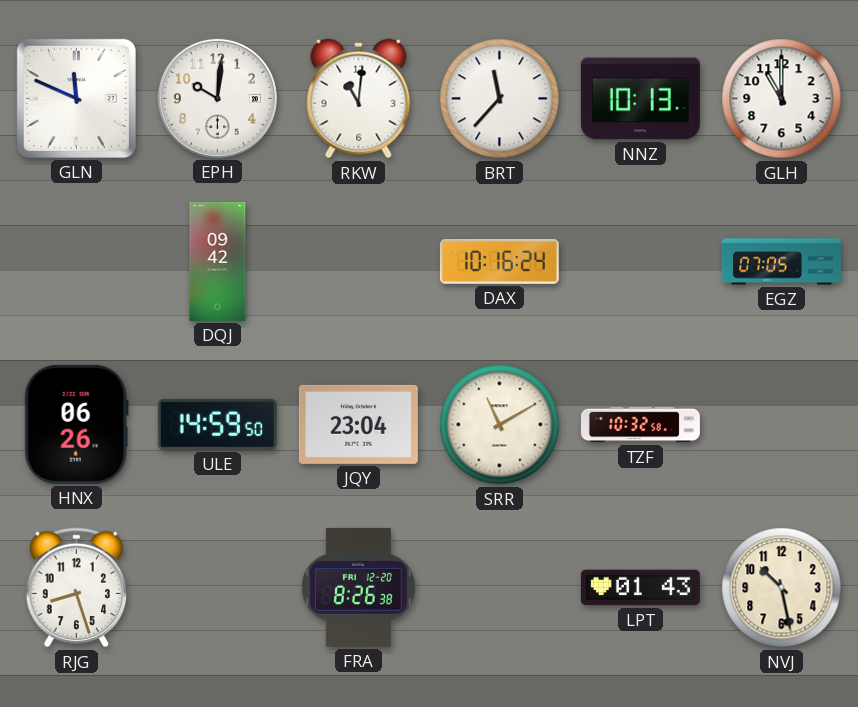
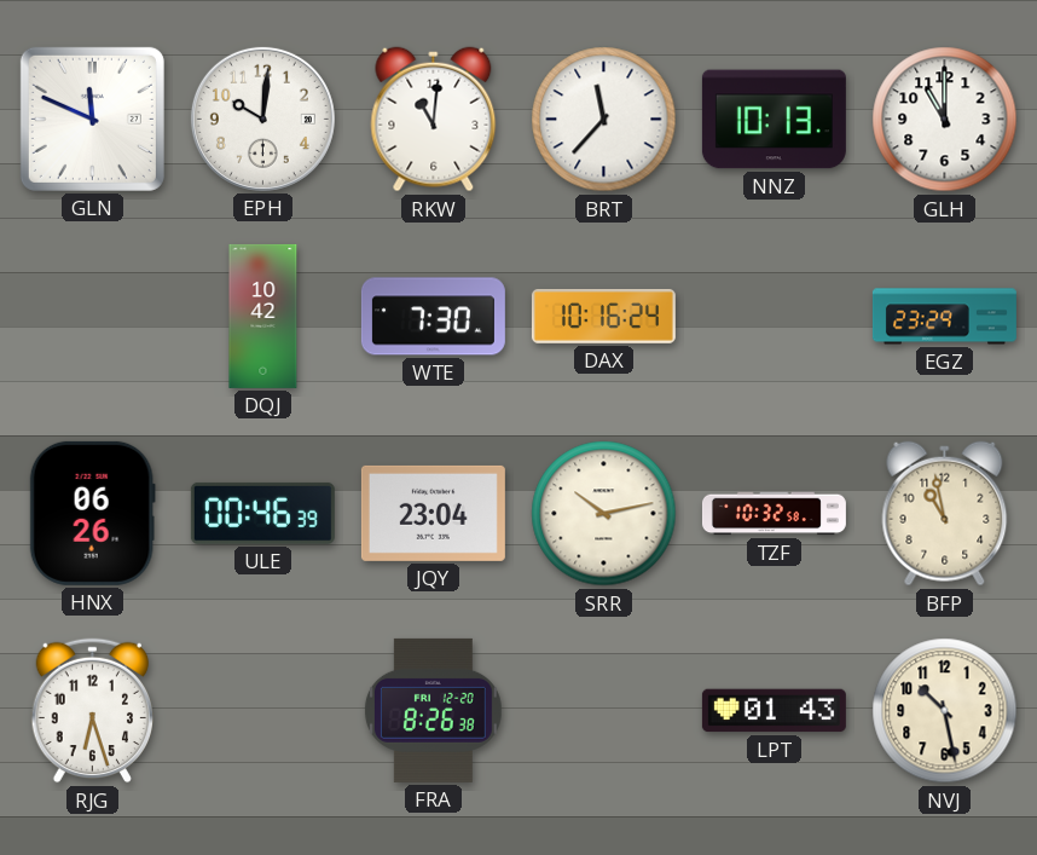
DQJ: 09:42 -> 10:42
WTE: none -> 7:30
EGZ: 07:05 -> 23:29
ULE: 14:59 -> 00:46
SRR: 11:10 -> 10:13
BFP: none -> 10:58
RJG: 8:27 -> 6:27
